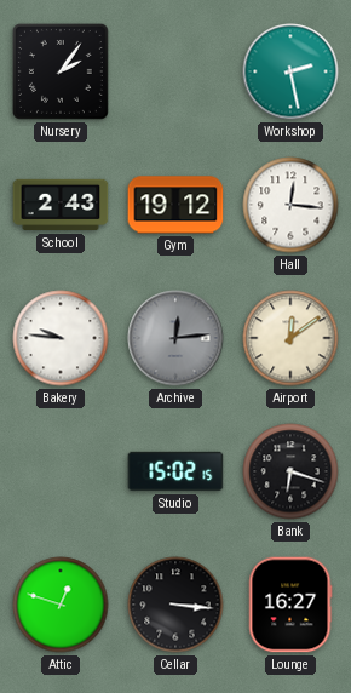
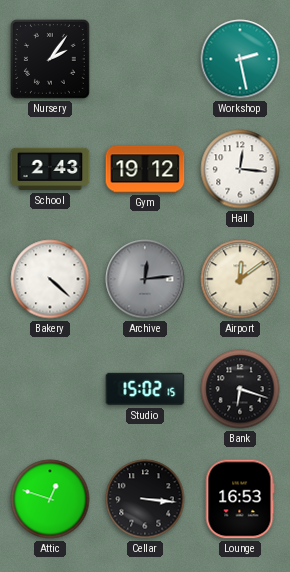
Bakery: 9:46 -> 4:22
Lounge: 16:27 -> 16:53
